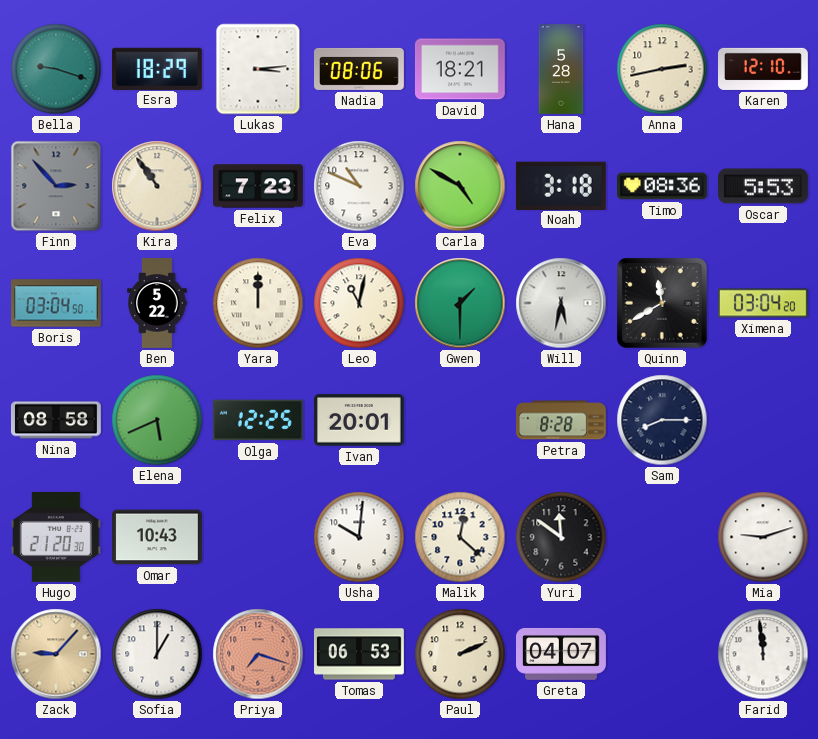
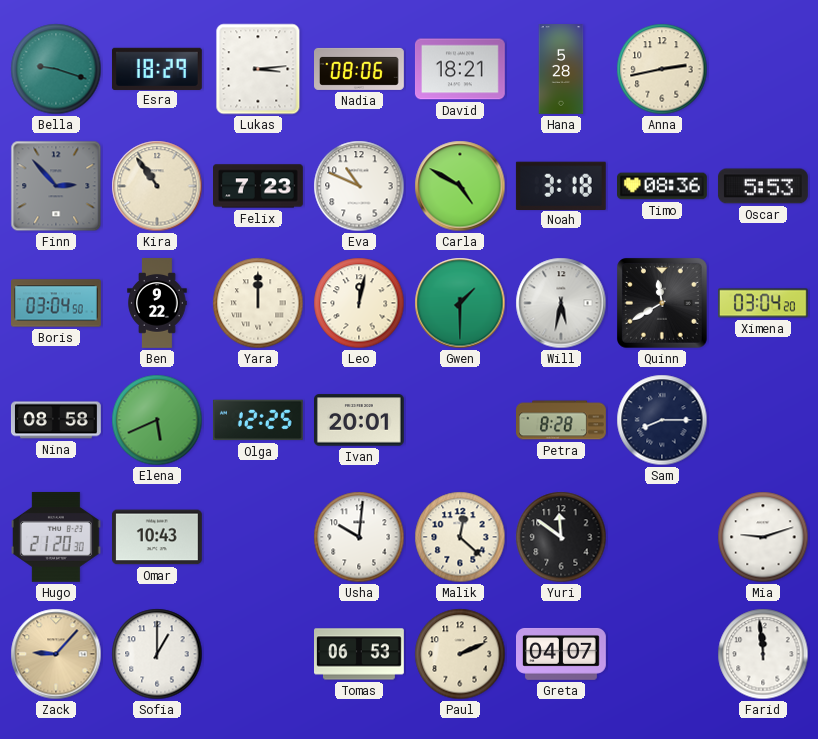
Karen: 12:10 -> none
Ben: 5:22 -> 9:22
Leo: 11:02 -> 12:02
Priya: 7:18 -> none
